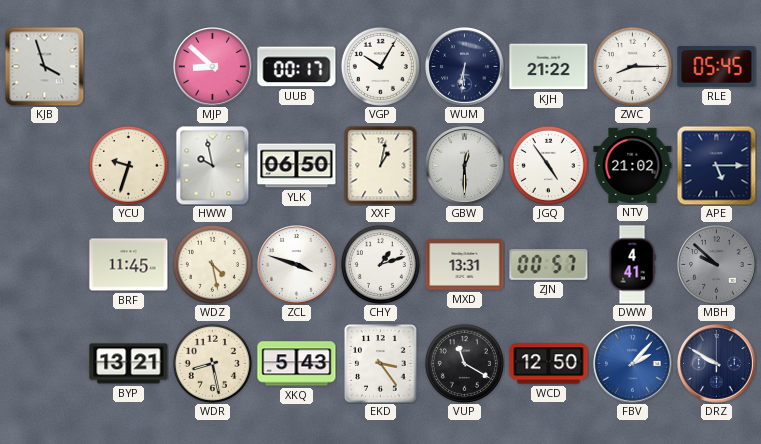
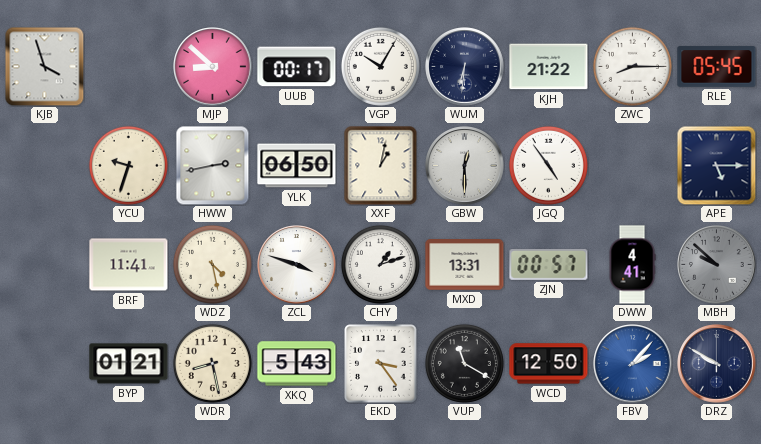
HWW: 9:58 -> 2:43
NTV: 21:02 -> none
BRF: 11:45 -> 11:41
BYP: 13:21 -> 01:21
